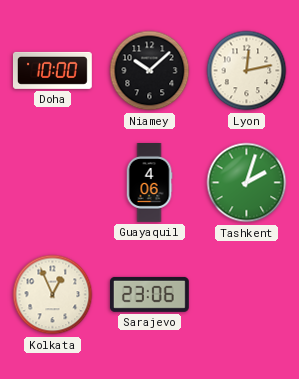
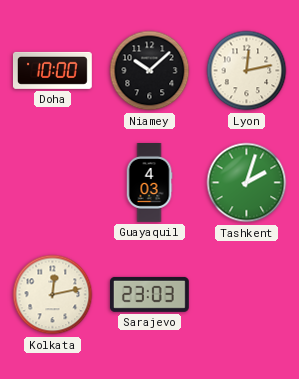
Guayaquil: 4:06 -> 4:03
Kolkata: 12:56 -> 12:13
Sarajevo: 23:06 -> 23:03
